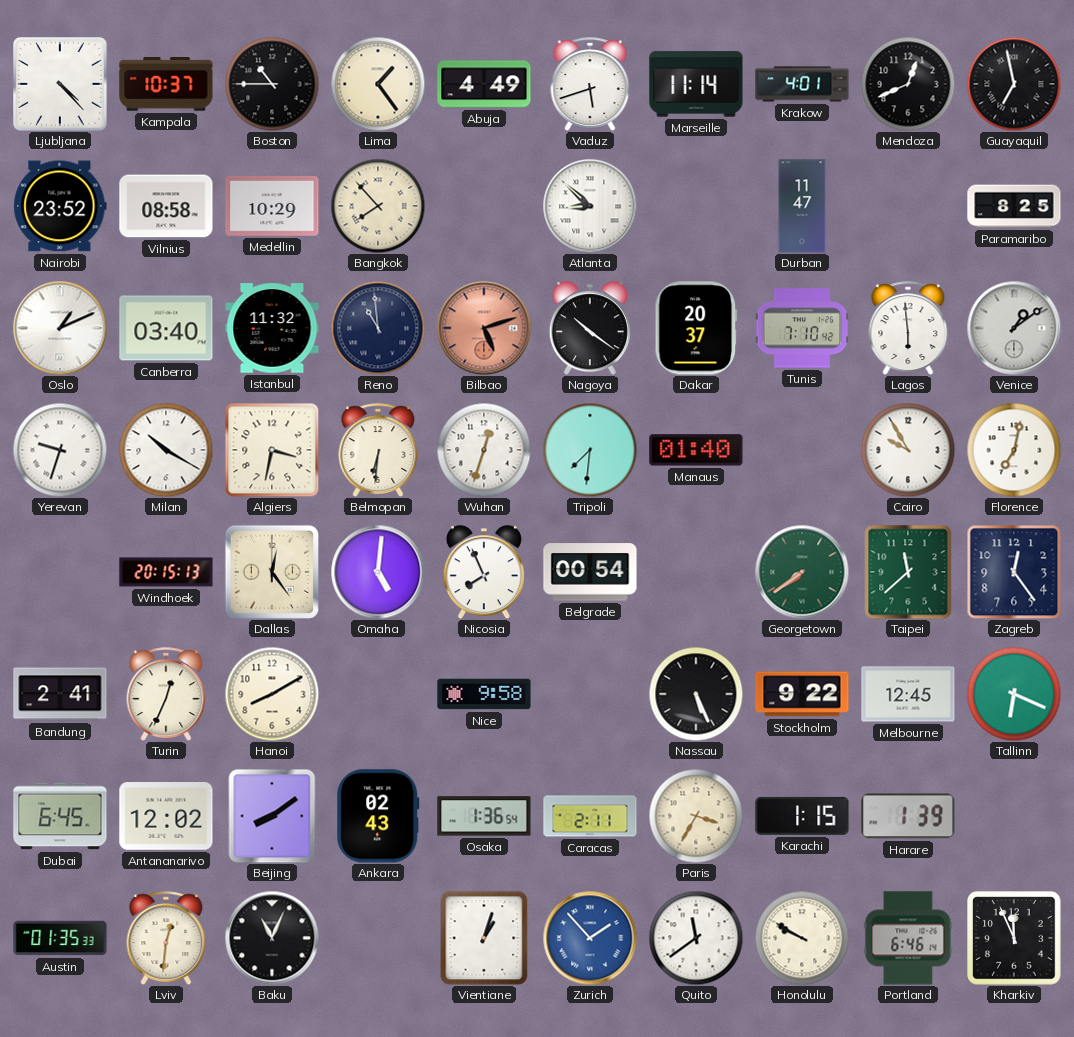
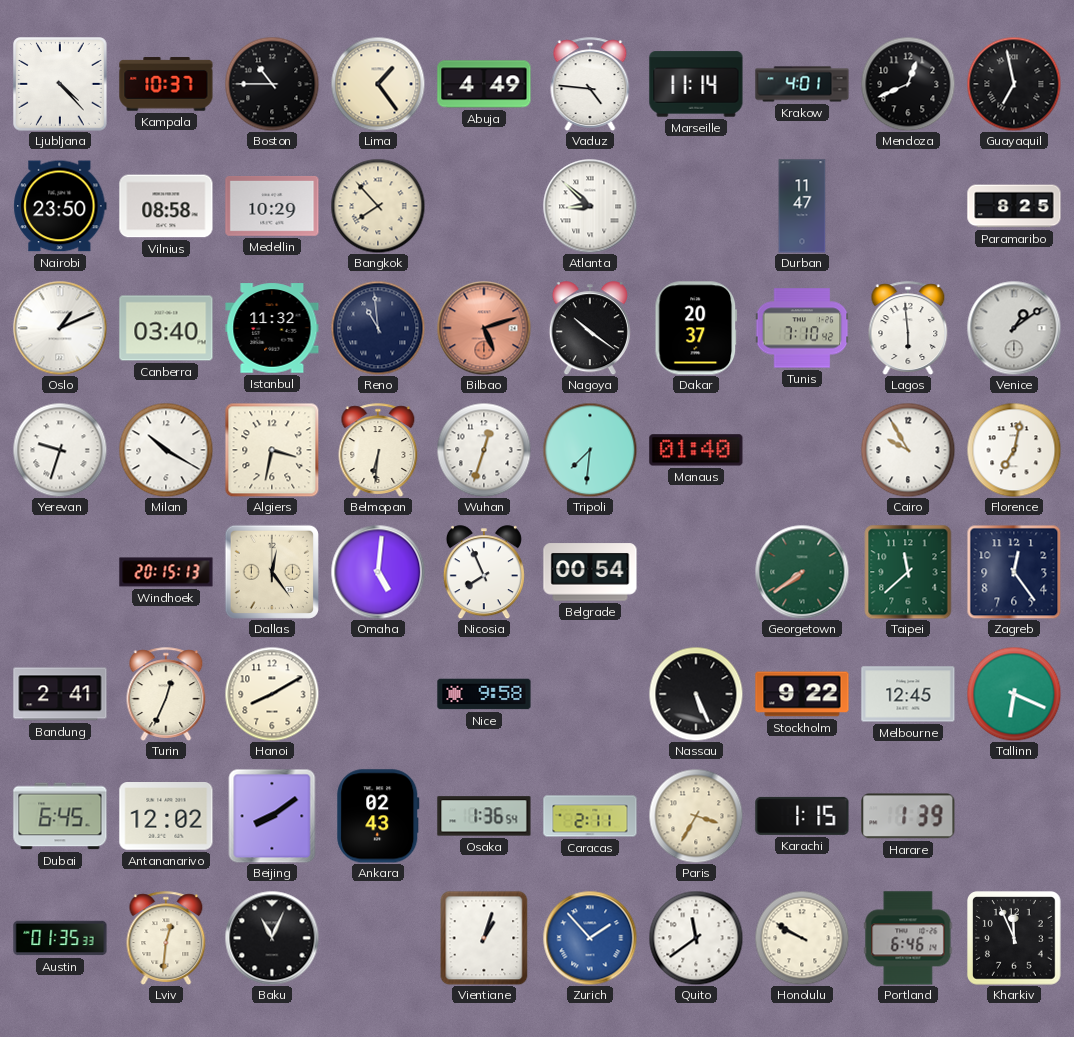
Vaduz: 5:42 -> 4:46
Nairobi: 23:52 -> 23:50
